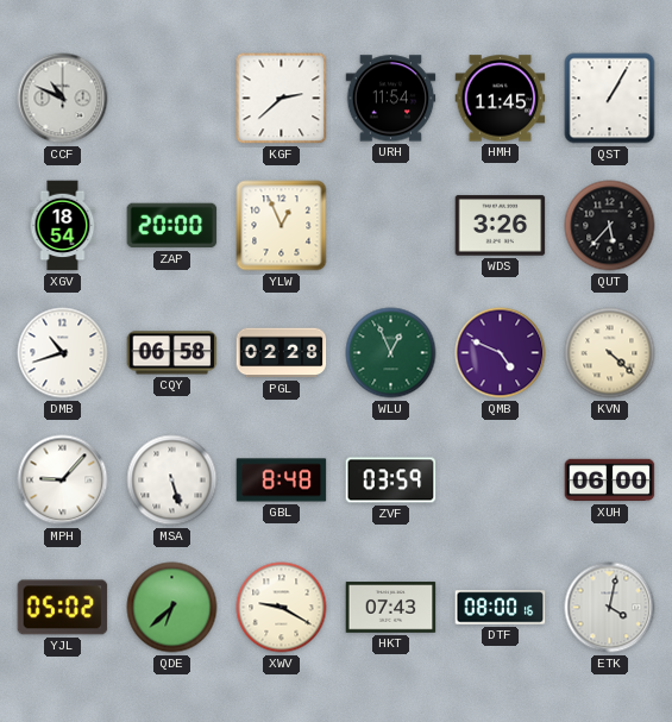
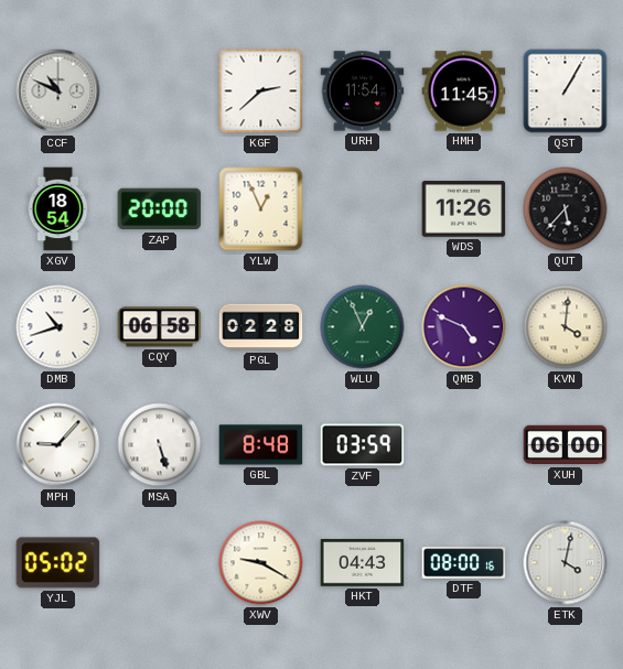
WDS: 3:26 -> 11:26
KVN: 4:22 -> 4:01
QDE: 6:38 -> none
HKT: 07:43 -> 04:43
